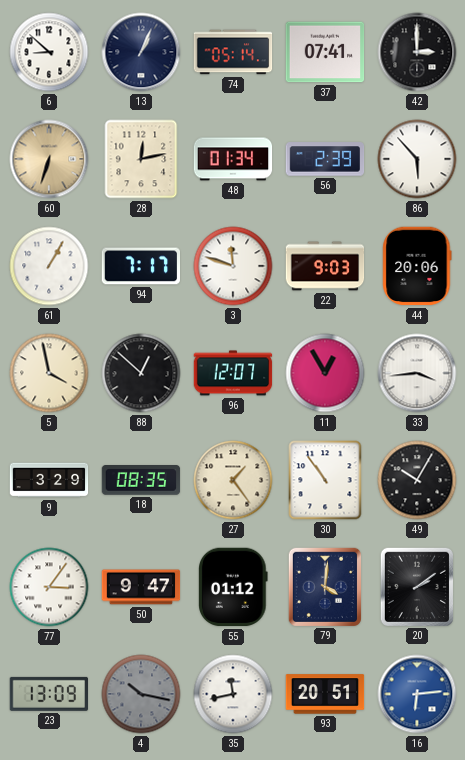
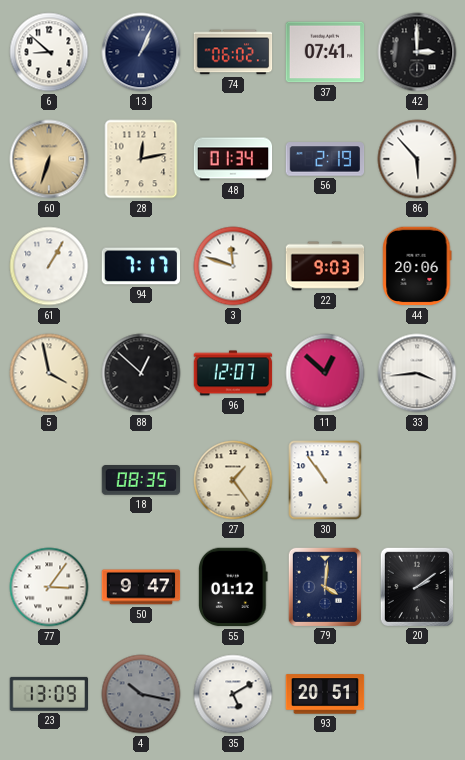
74: 05:14 -> 06:02
56: 2:39 -> 2:19
11: 12:55 -> 12:52
9: 3:29 -> none
49: 10:05 -> none
35: 11:43 -> 5:10
16: 6:14 -> none
